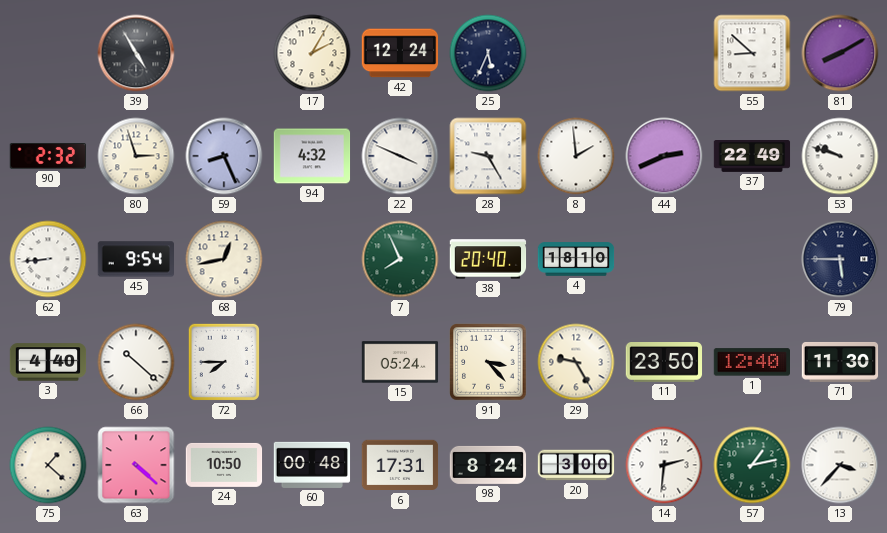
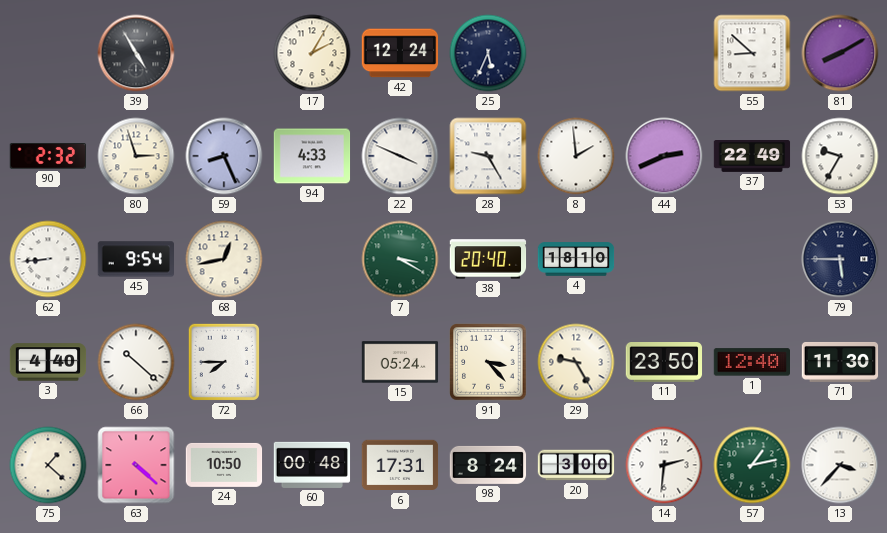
94: 4:32 -> 4:33
53: 9:48 -> 9:35
7: 7:56 -> 3:20
